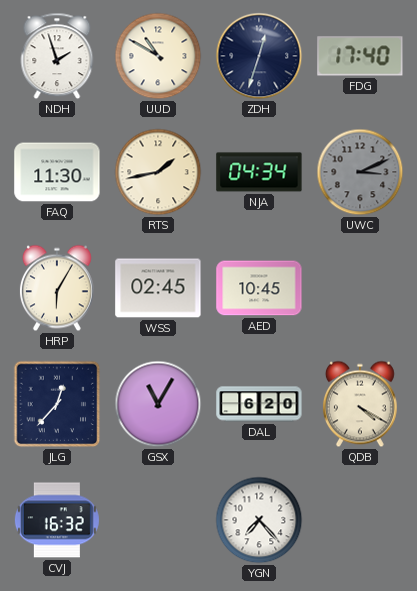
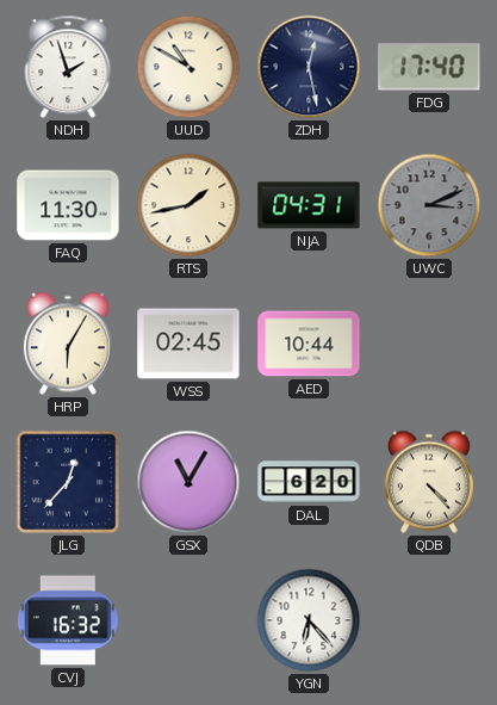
ZDH: 12:33 -> 12:28
NJA: 04:34 -> 04:31
AED: 10:45 -> 10:44
QDB: 4:20 -> 4:23
YGN: 7:23 -> 6:23
